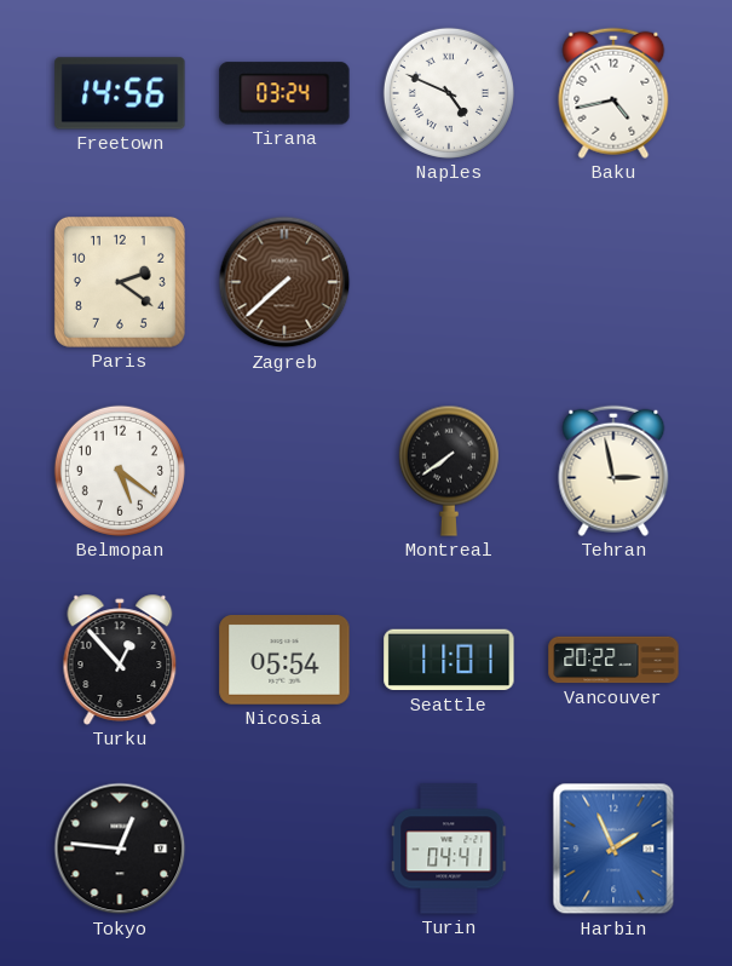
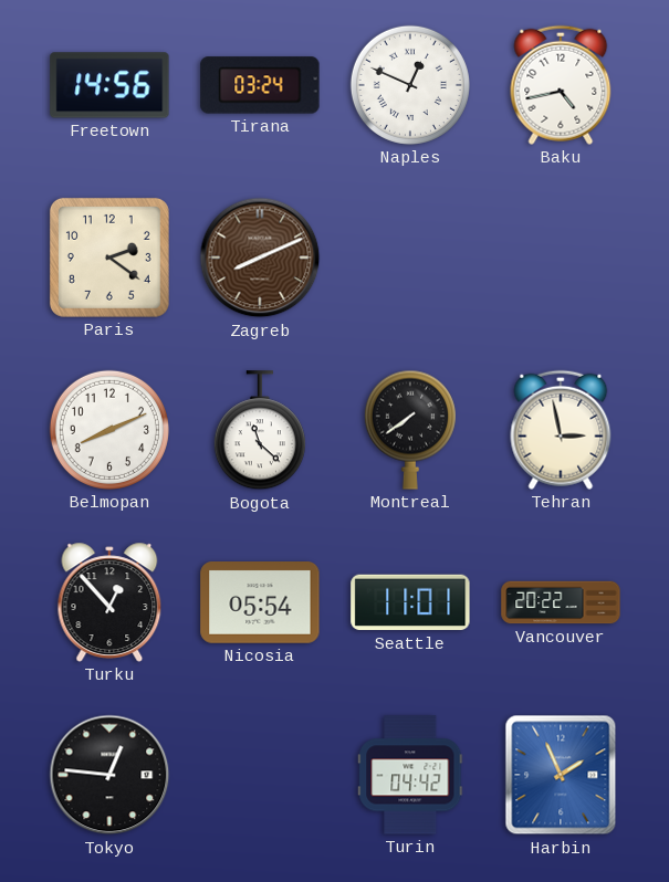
Naples: 4:49 -> 12:49
Zagreb: 7:38 -> 8:11
Belmopan: 5:21 -> 8:11
Bogota: none -> 11:22
Turin: 04:41 -> 04:42
